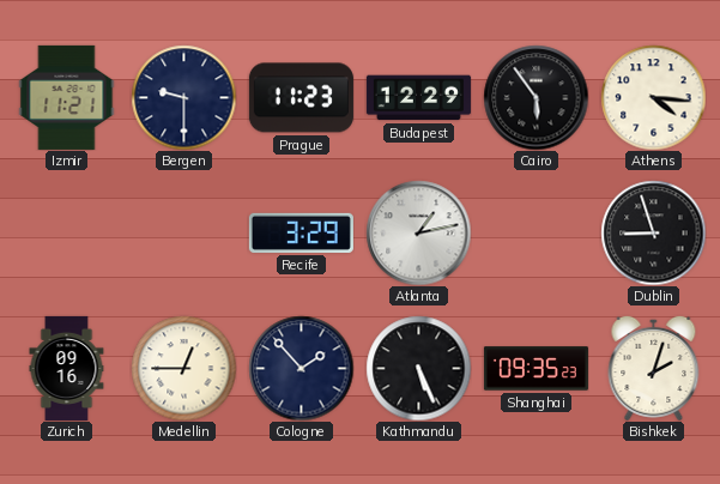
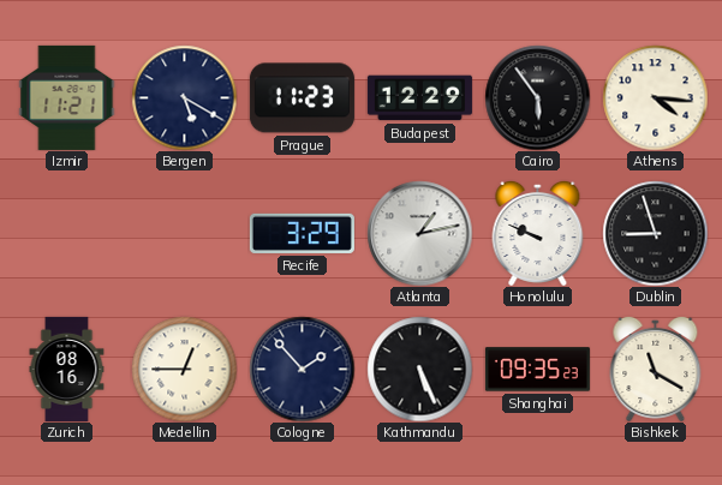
Bergen: 9:30 -> 5:20
Honolulu: none -> 9:49
Zurich: 09:16 -> 08:16
Bishkek: 2:03 -> 11:20
